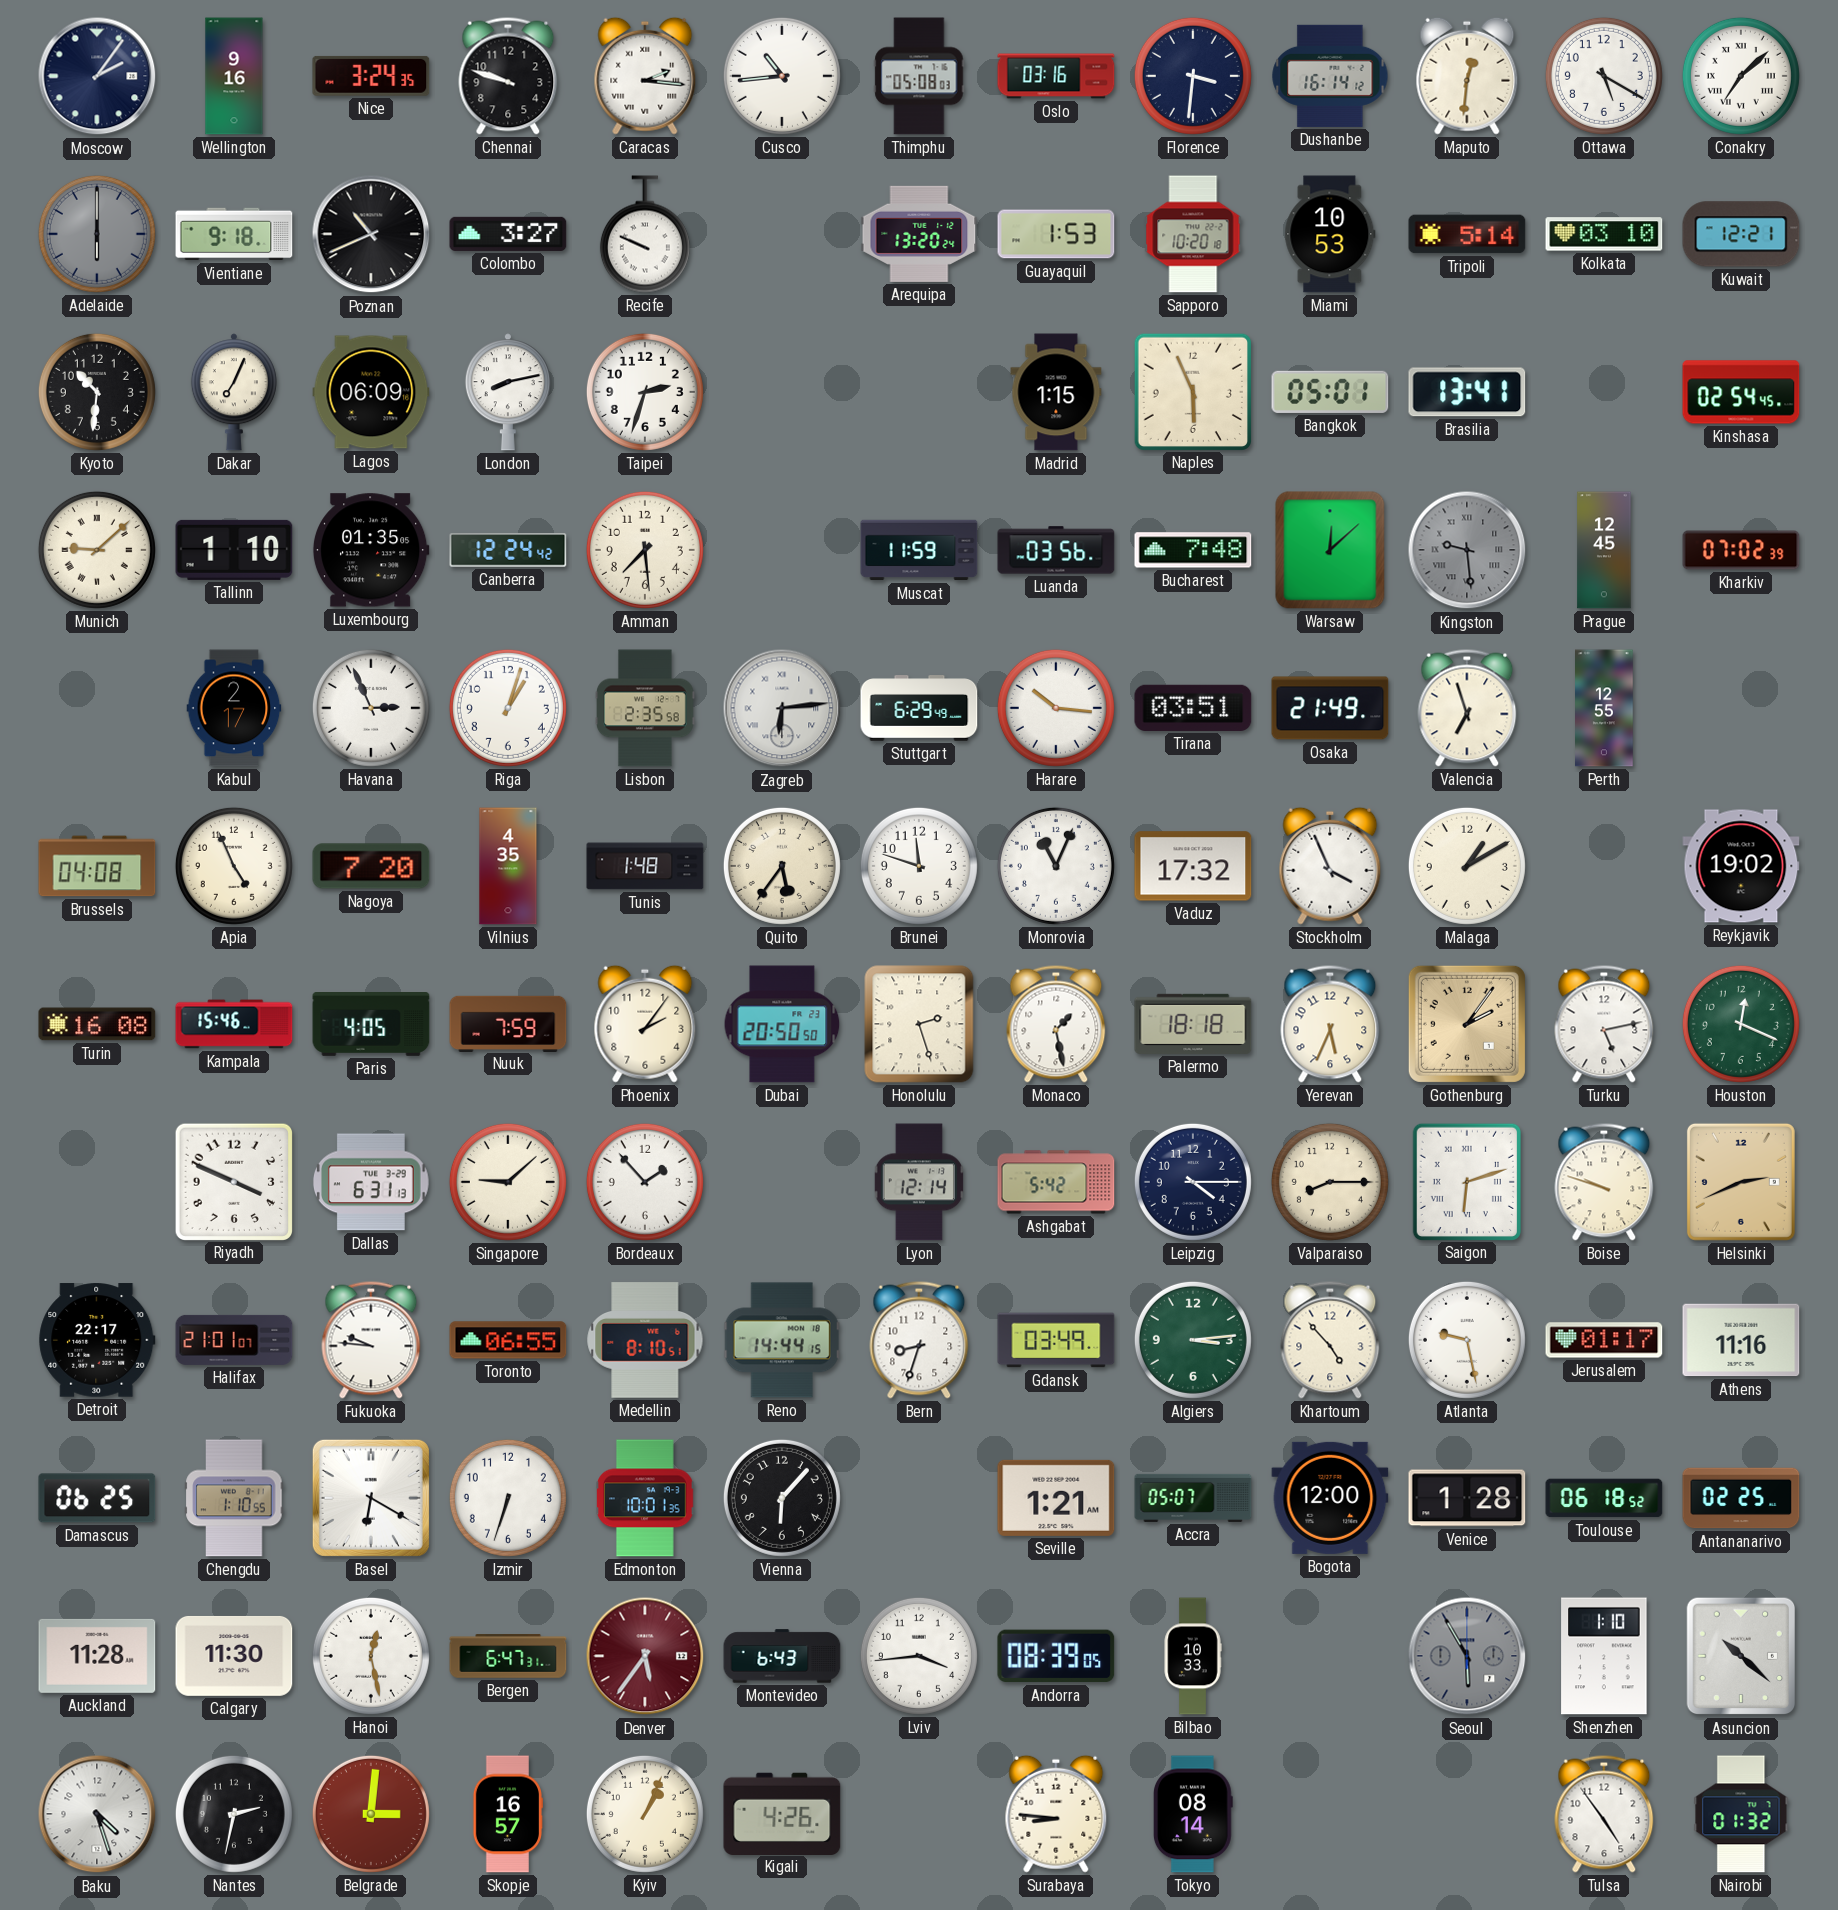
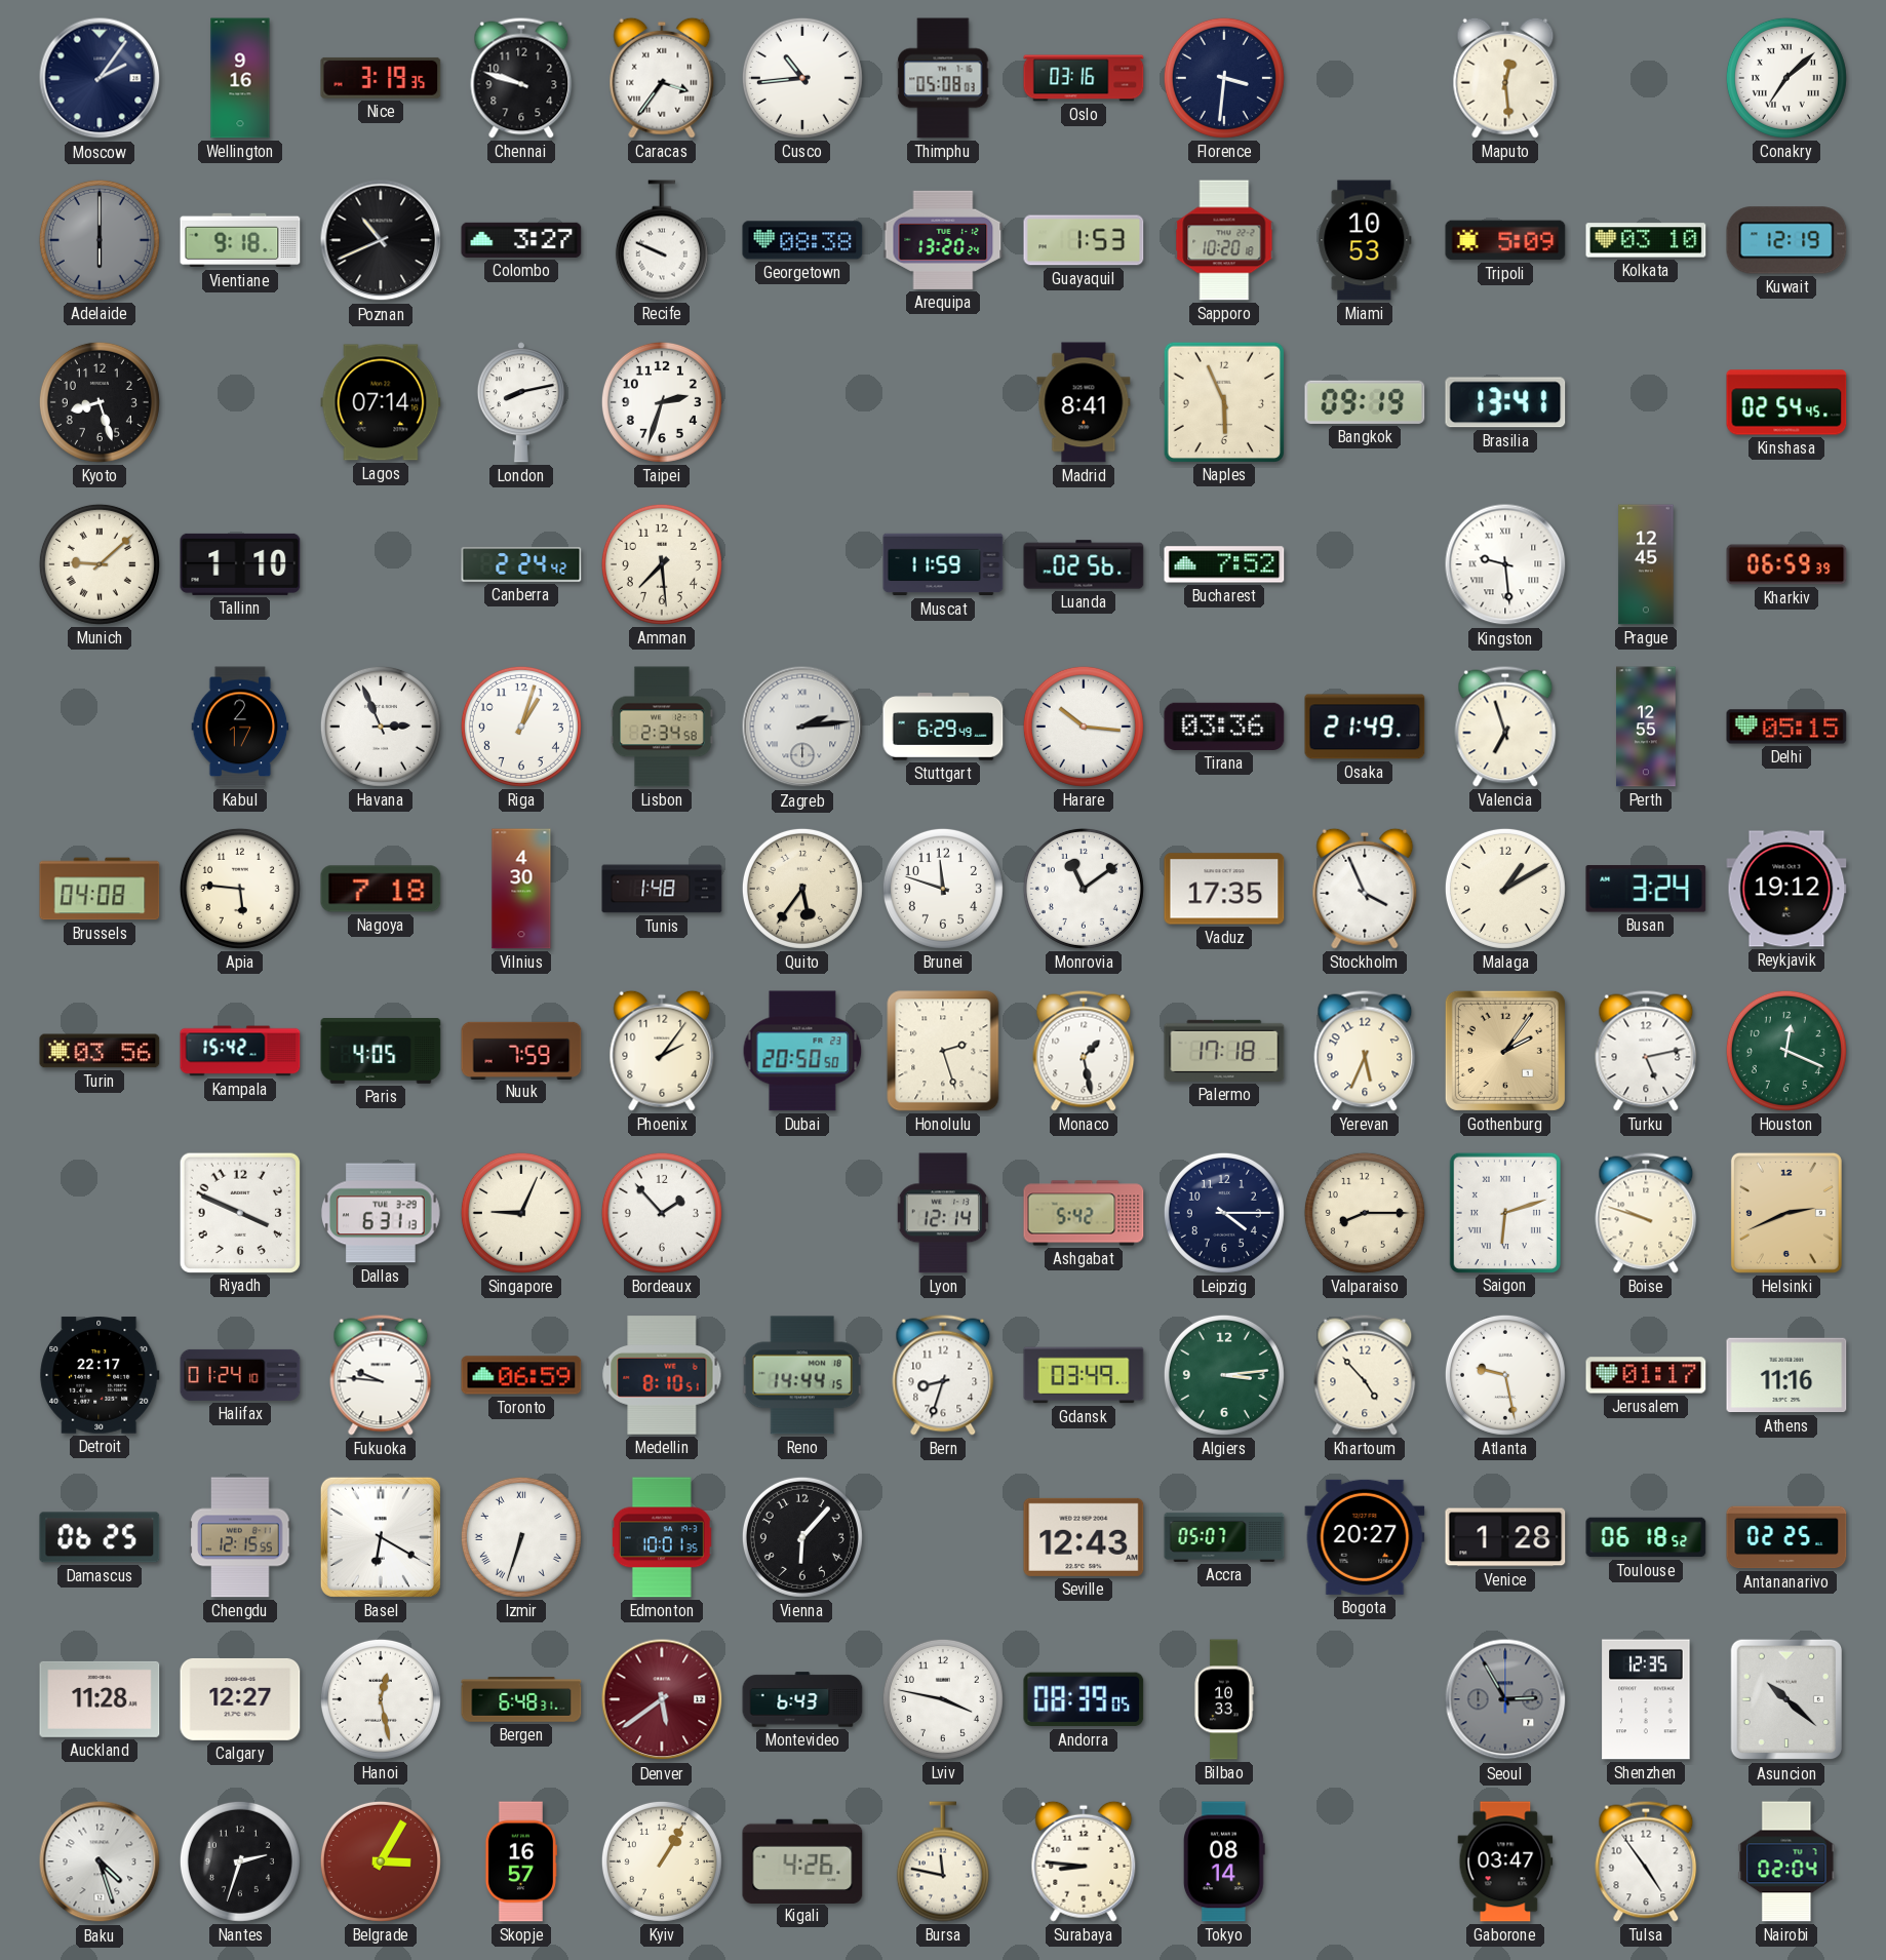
Nice: 3:24 -> 3:19
Caracas: 2:16 -> 3:36
Dushanbe: 16:14 -> none
Maputo: 12:31 -> 12:29
Ottawa: 5:20 -> none
Georgetown: none -> 08:38
Tripoli: 5:14 -> 5:09
Kuwait: 12:21 -> 12:19
Kyoto: 10:31 -> 8:27
Dakar: 7:04 -> none
Lagos: 06:09 -> 07:14
Madrid: 1:15 -> 8:41
Bangkok: 05:01 -> 09:19
Luxembourg: 01:35 -> none
Canberra: 12:24 -> 2:24
Luanda: 03:56 -> 02:56
Bucharest: 7:48 -> 7:52
Warsaw: 12:08 -> none
Kingston dial: grey -> white
Kharkiv: 07:02 -> 06:59
Lisbon: 2:35 -> 2:34
Zagreb: 6:14 -> 2:14
Tirana: 03:51 -> 03:36
Delhi: none -> 05:15
Apia: 4:56 -> 5:46
Nagoya: 7:20 -> 7:18
Vilnius: 4:35 -> 4:30
Monrovia: 11:04 -> 11:09
Vaduz: 17:32 -> 17:35
Busan: none -> 3:24
Reykjavik: 19:02 -> 19:12
Turin: 16:08 -> 03:56
Kampala: 15:46 -> 15:42
Palermo: 18:18 -> 17:18
Singapore: 9:08 -> 9:04
Halifax: 21:01 -> 01:24
Toronto: 06:55 -> 06:59
Chengdu: 1:10 -> 12:15
Izmir numerals: Arabic -> Roman
Seville: 1:21 -> 12:43
Bogota: 12:00 -> 20:27
Calgary: 11:30 -> 12:27
Bergen: 6:47 -> 6:48
Denver: 5:36 -> 5:39
Lviv: 3:44 -> 3:47
Seoul: 5:55 -> 2:55
Shenzhen: 1:10 -> 12:35
Nantes: 2:32 -> 2:33
Belgrade: 3:01 -> 3:05
Kyiv: 1:04 -> 1:05
Bursa: none -> 11:47
Gaborone: none -> 03:47
Nairobi: 01:32 -> 02:04
